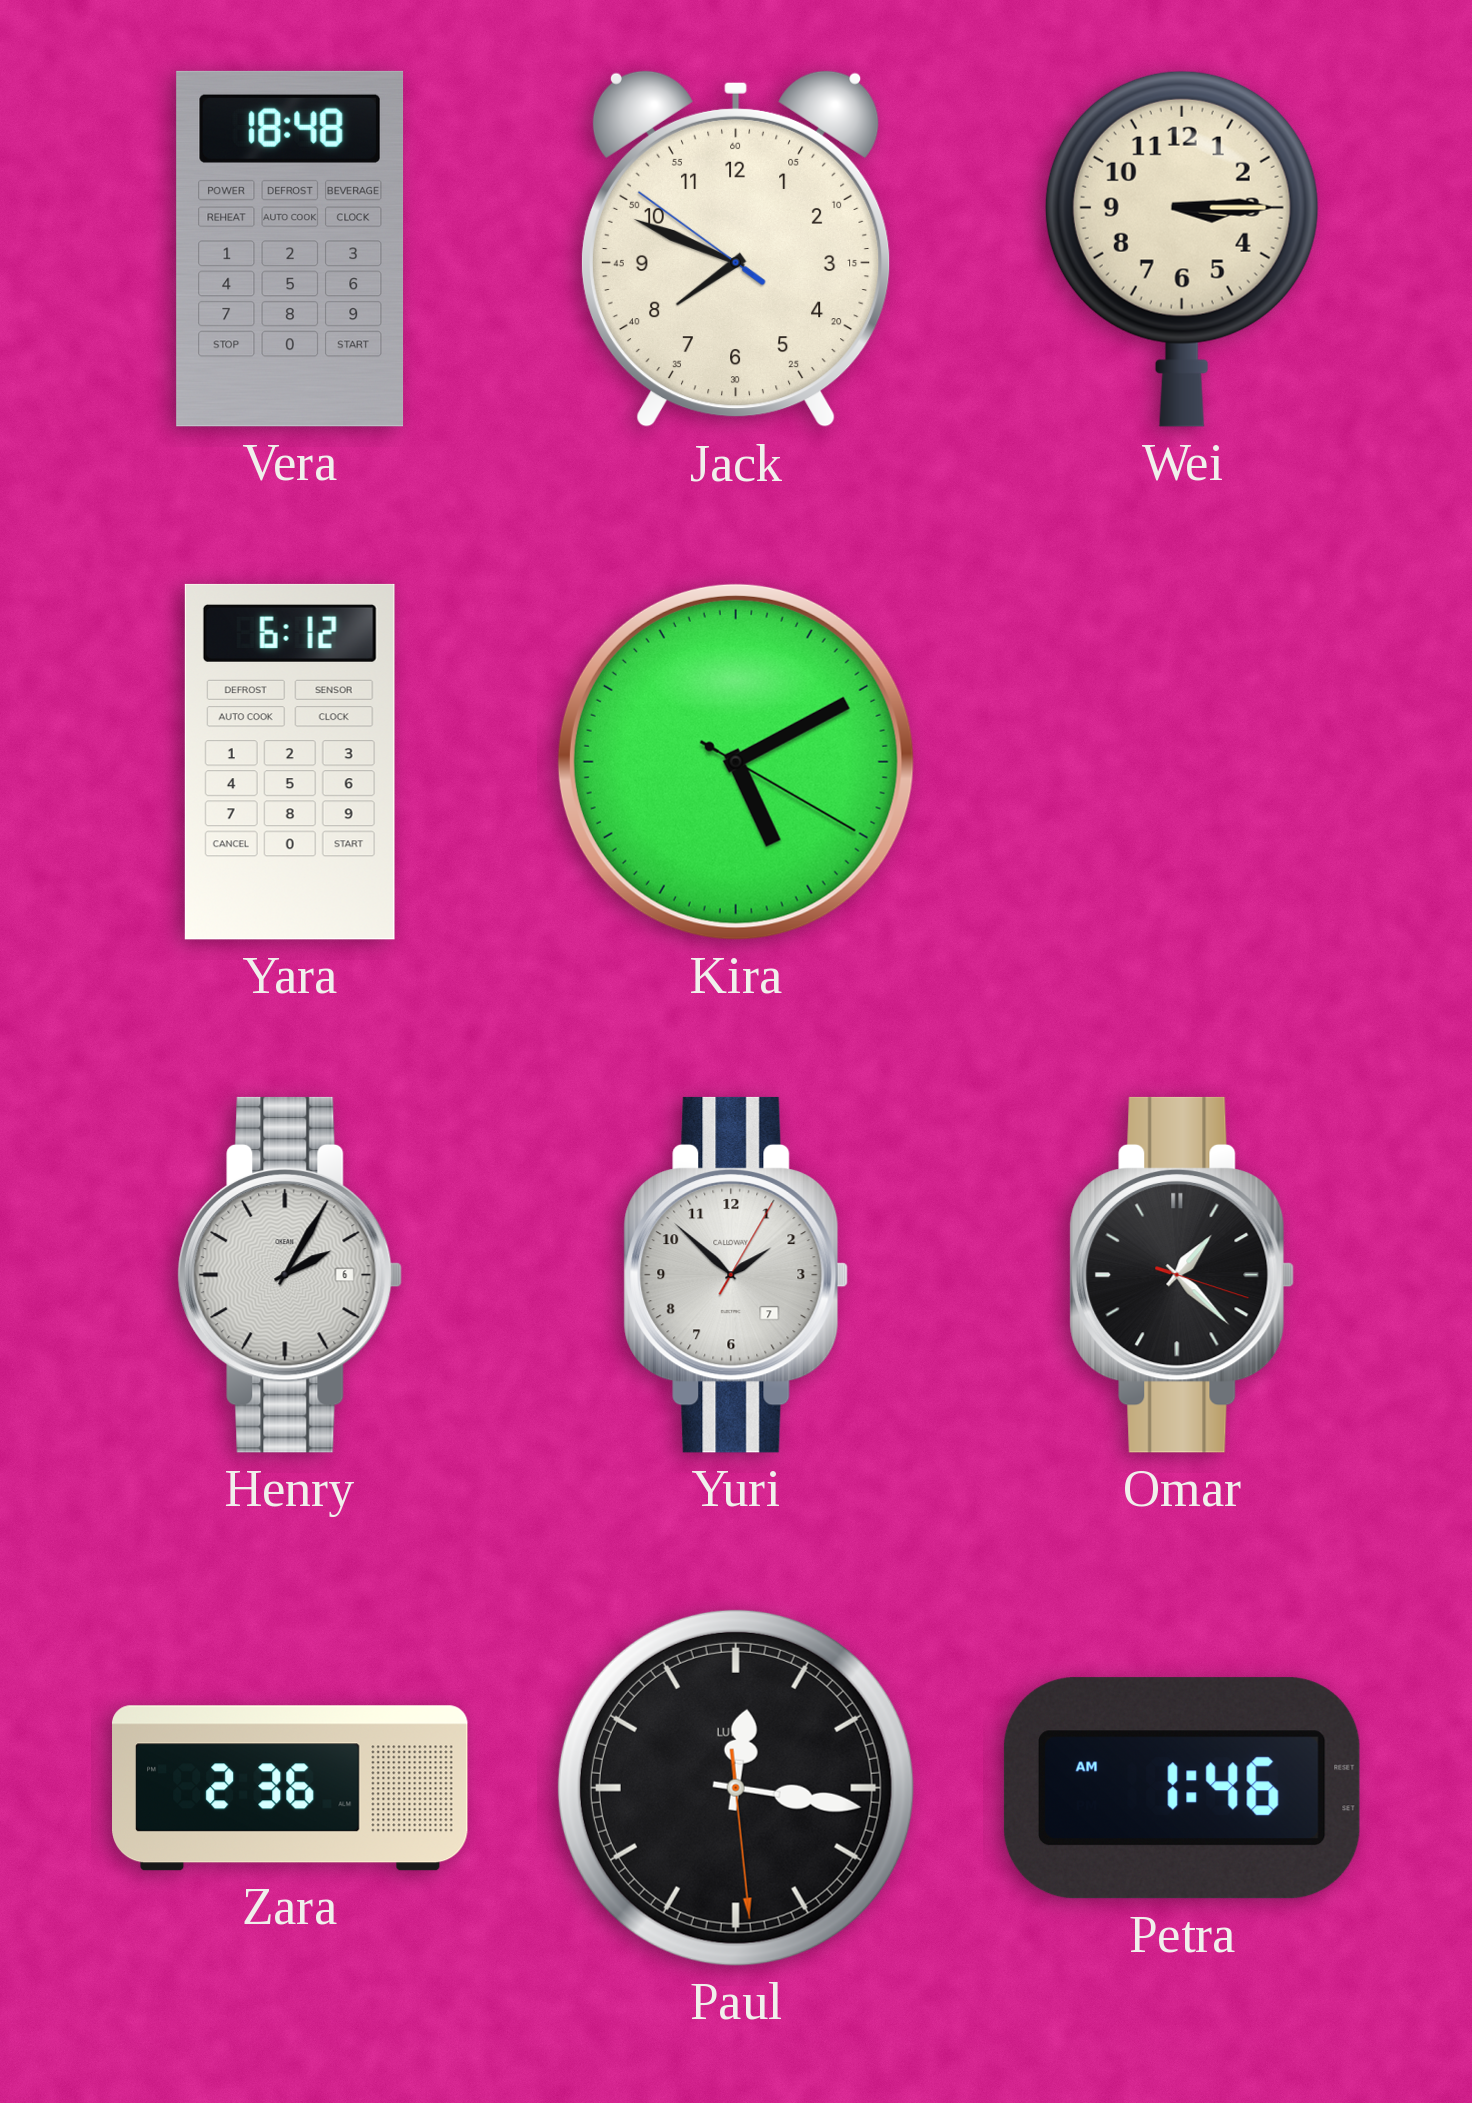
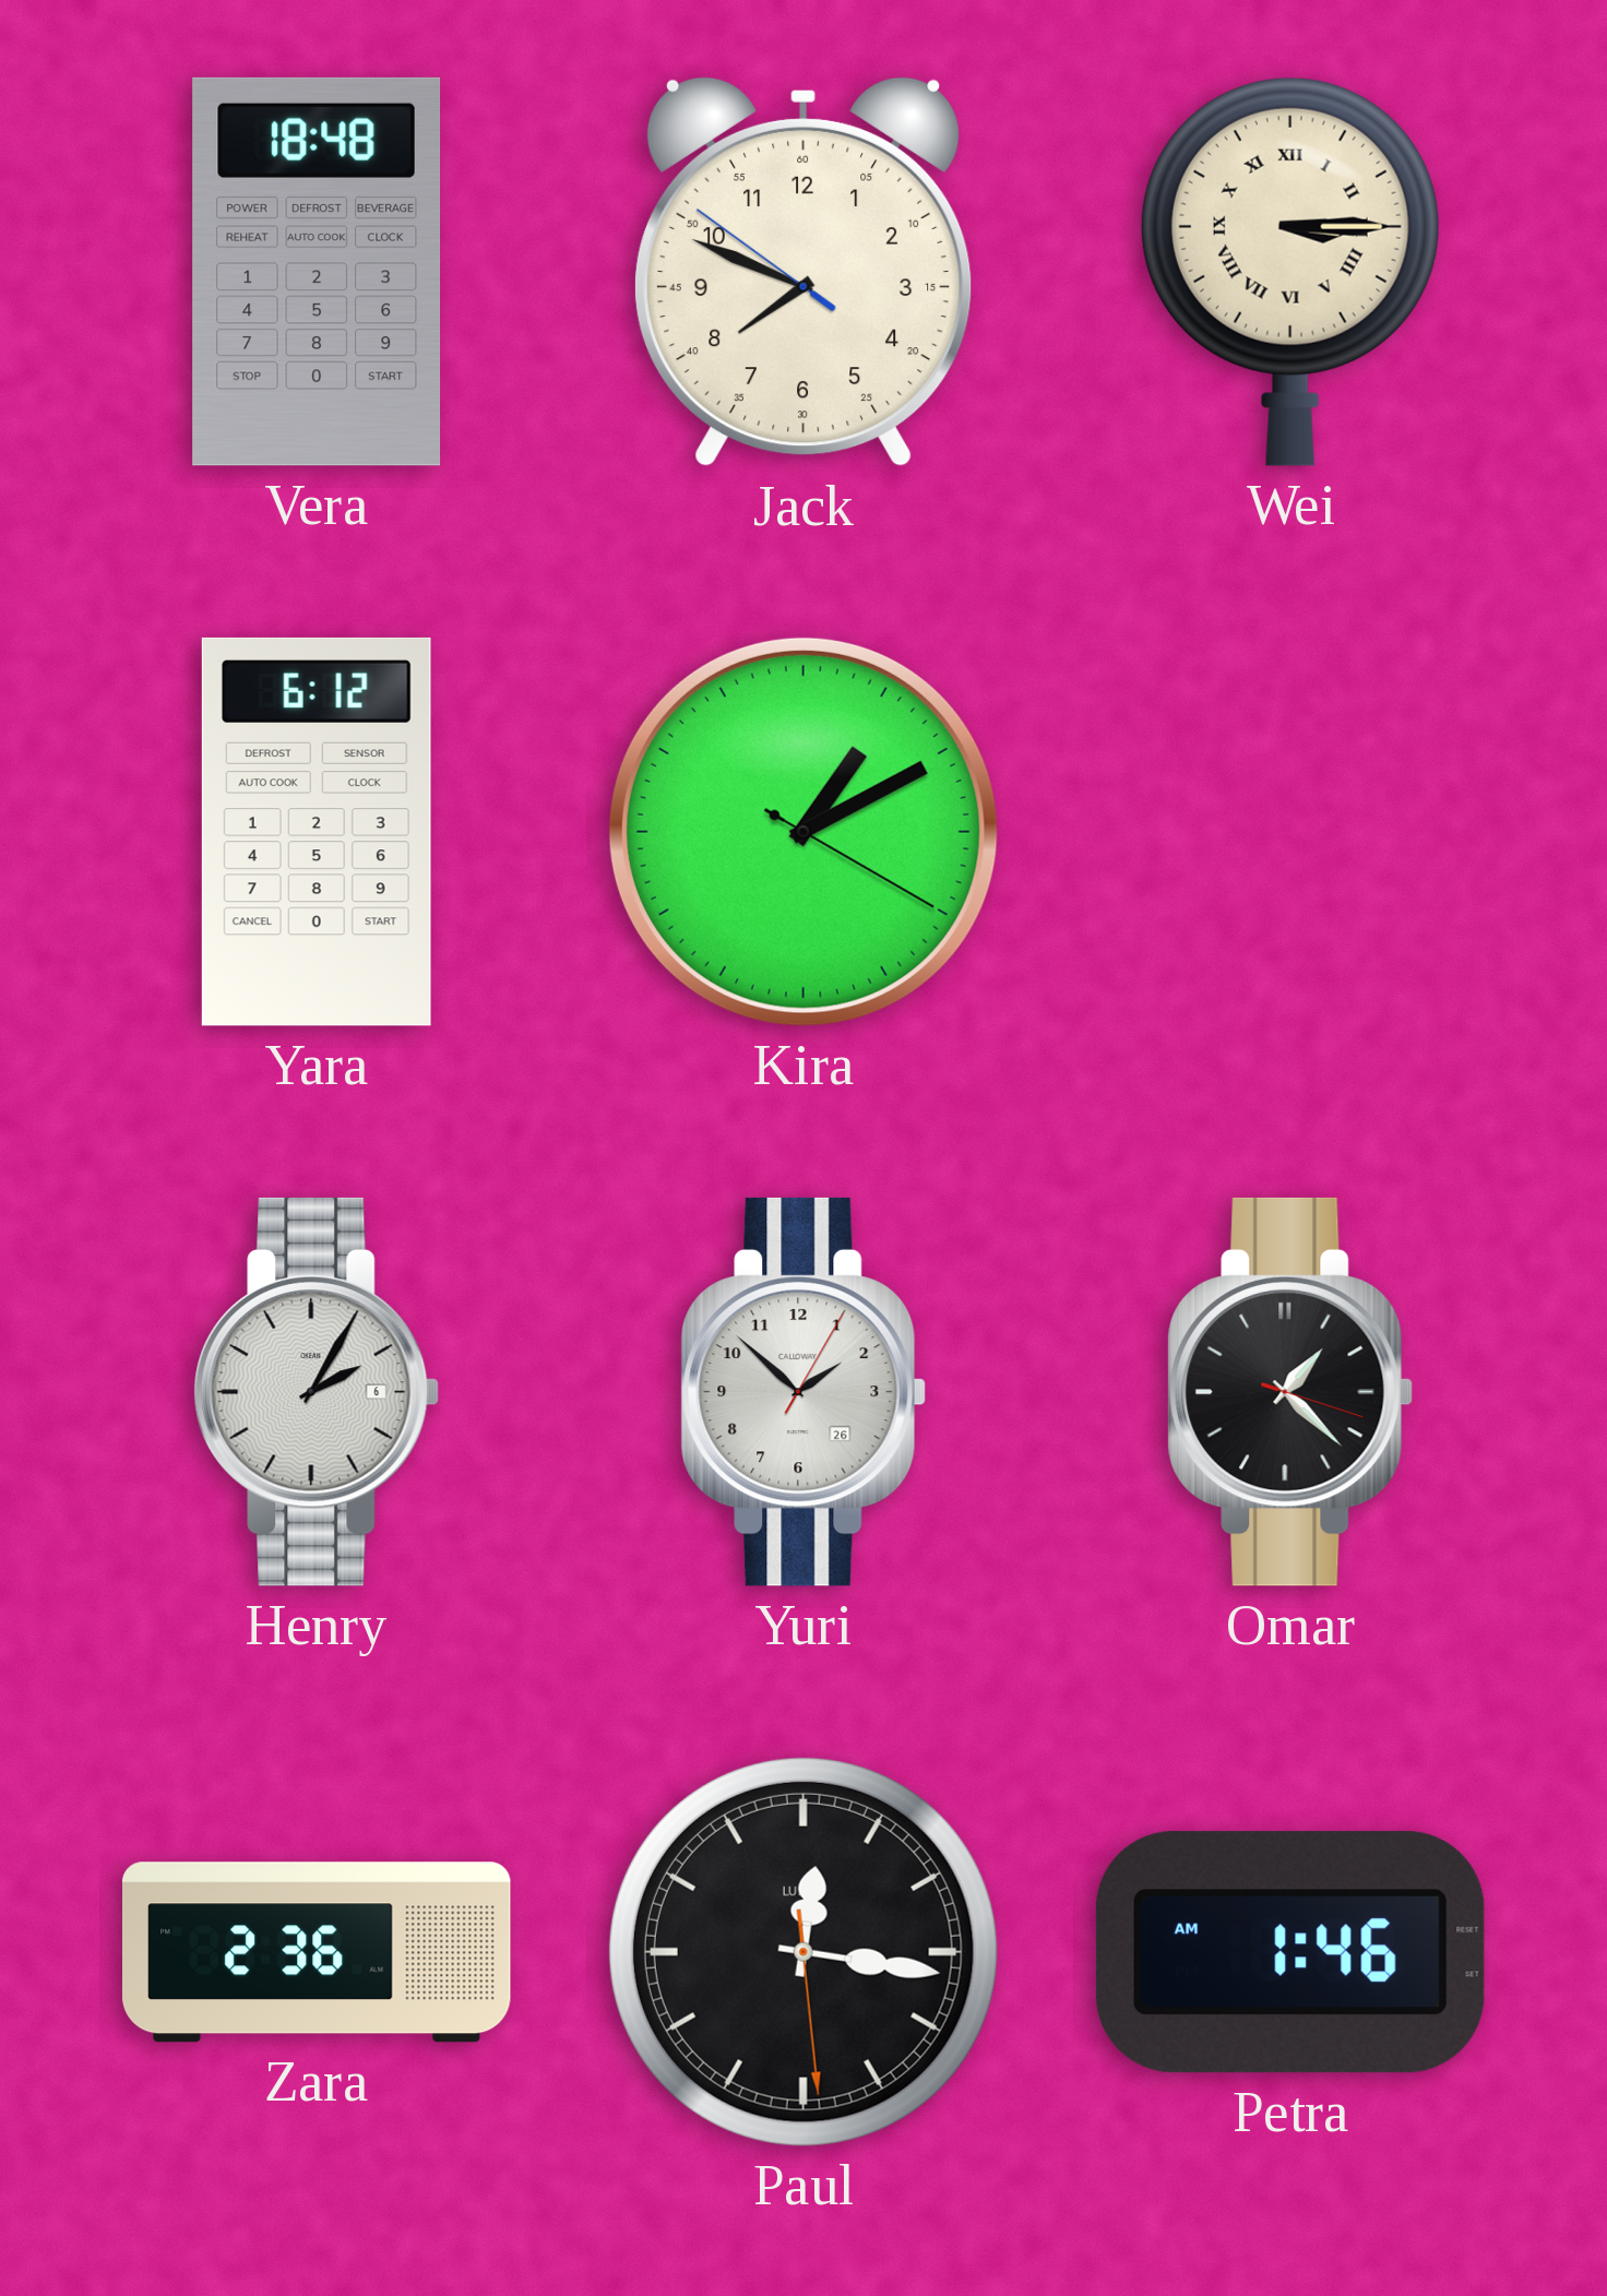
Wei numerals: Arabic -> Roman
Kira: 5:10 -> 1:10
Yuri date: 7 -> 26
